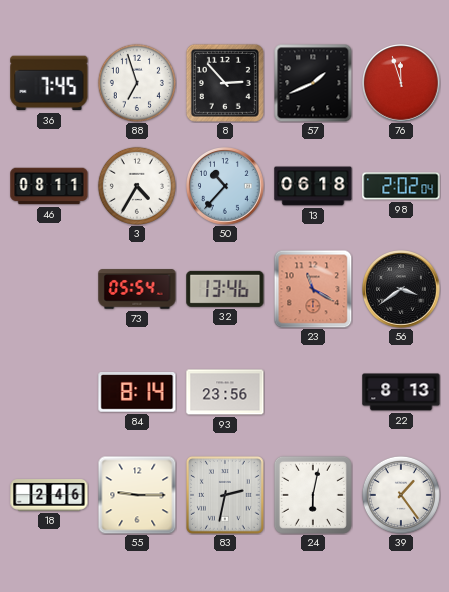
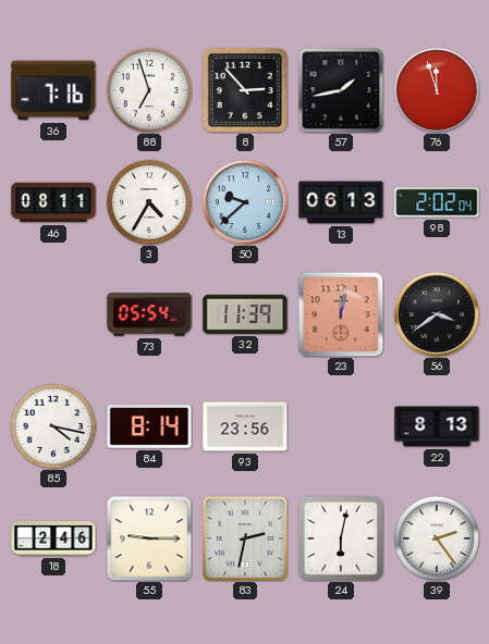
36: 7:45 -> 7:16
57: 1:41 -> 1:43
50: 10:37 -> 9:38
13: 06:18 -> 06:13
32: 13:46 -> 11:39
23: 11:20 -> 12:02
85: none -> 4:17
39: 1:24 -> 2:24
